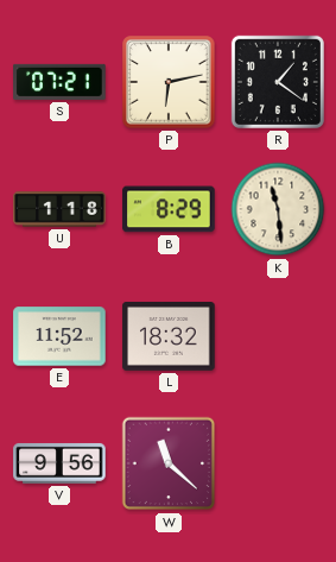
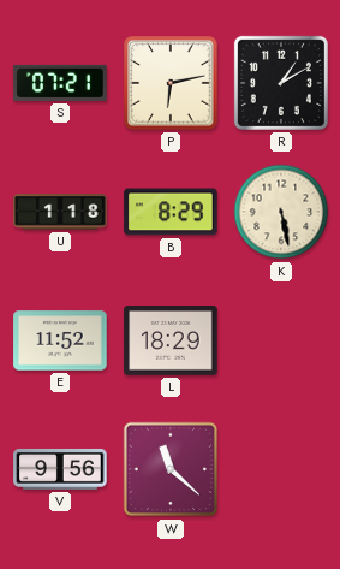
R: 1:21 -> 1:10
K: 11:29 -> 5:28
L: 18:32 -> 18:29
